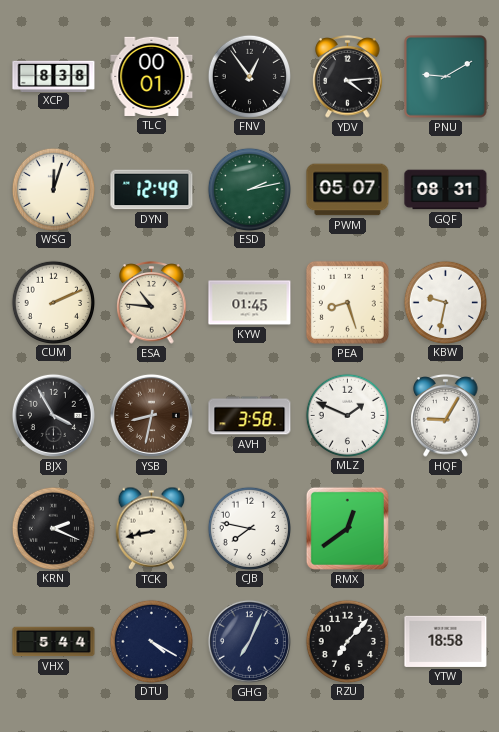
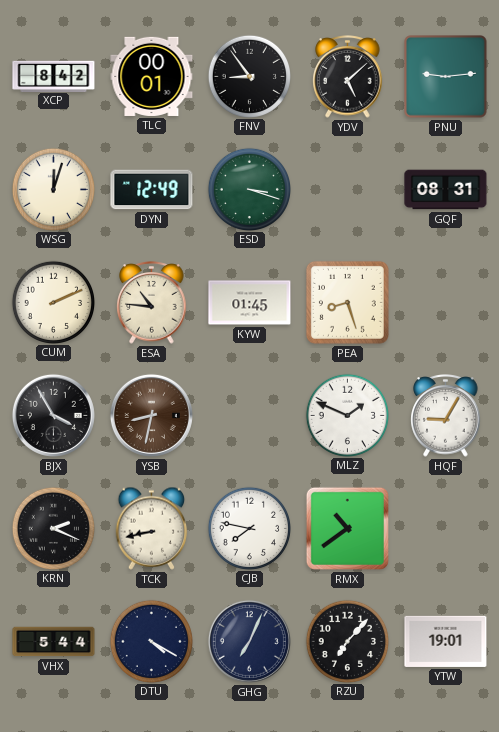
XCP: 8:38 -> 8:42
FNV: 12:54 -> 8:54
YDV: 4:14 -> 5:08
PNU: 9:10 -> 9:14
ESD: 2:13 -> 3:18
PWM: 05:07 -> none
KBW: 9:32 -> none
AVH: 3:58 -> none
RMX: 12:39 -> 10:39
YTW: 18:58 -> 19:01
